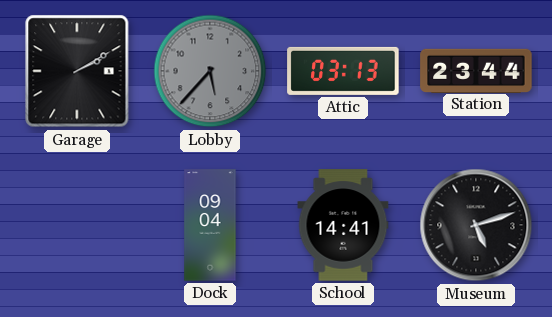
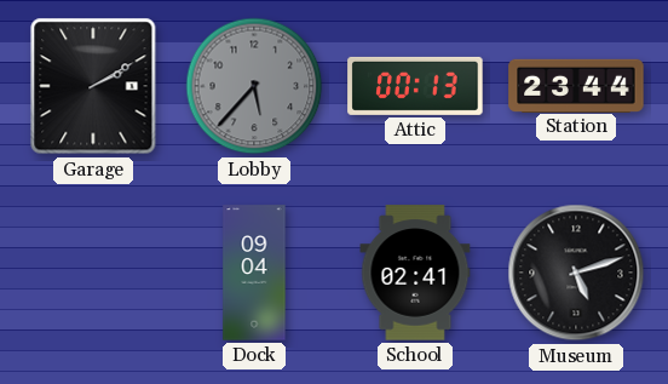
Attic: 03:13 -> 00:13
School: 14:41 -> 02:41
